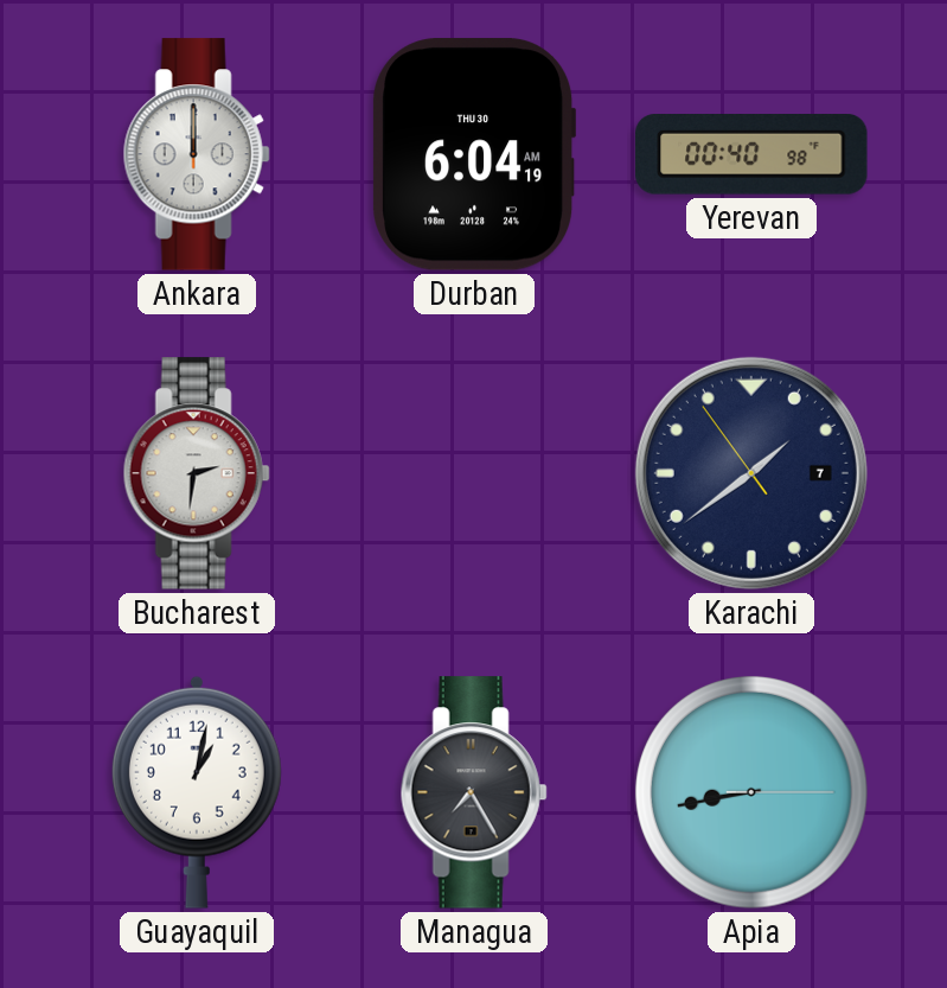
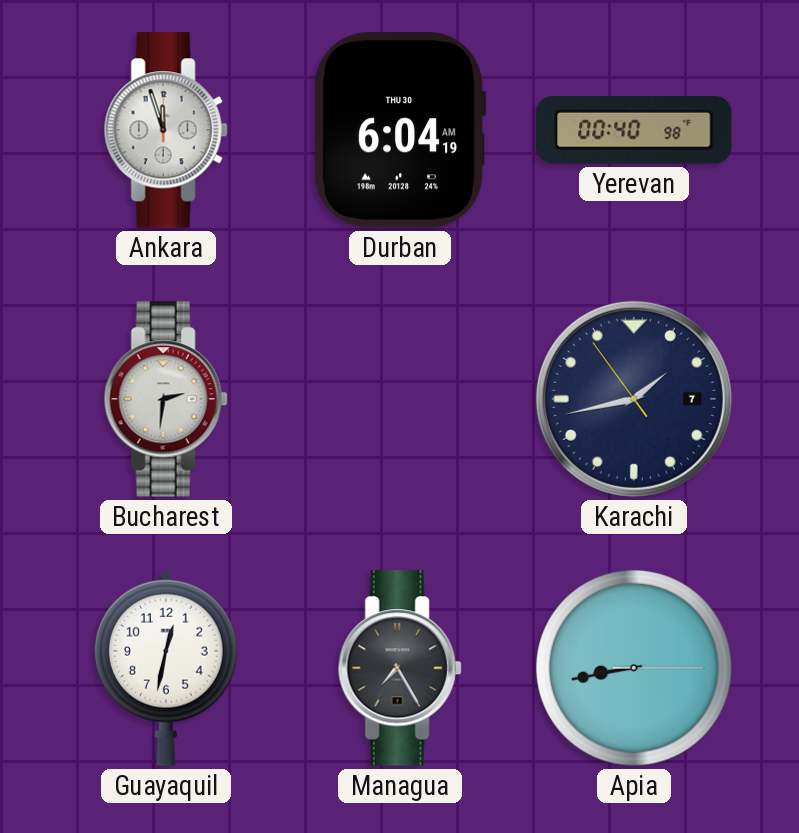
Ankara: 12:00 -> 11:57
Karachi: 1:38 -> 1:42
Guayaquil: 1:02 -> 12:32
